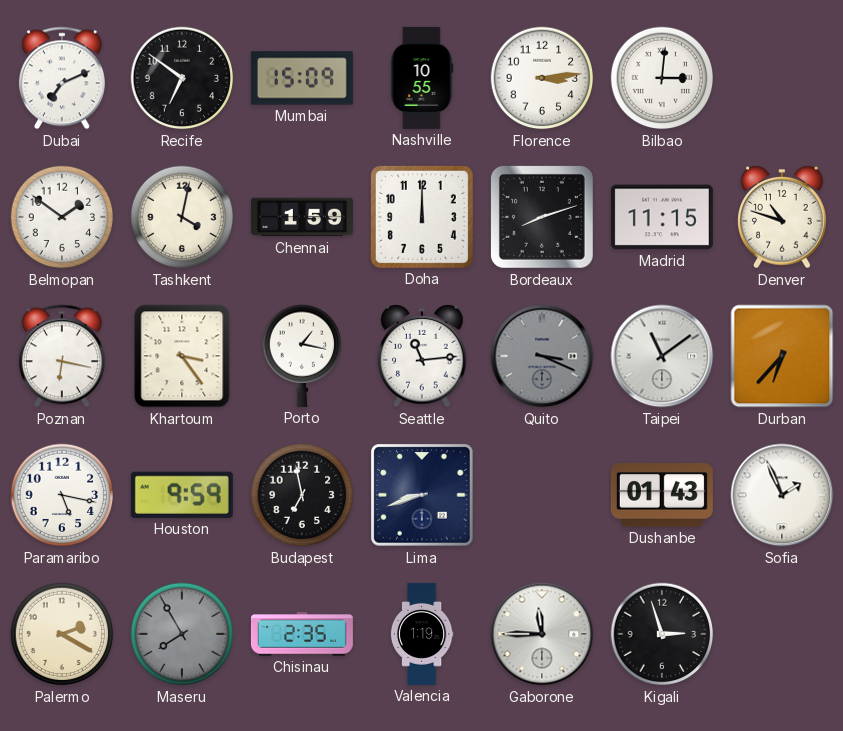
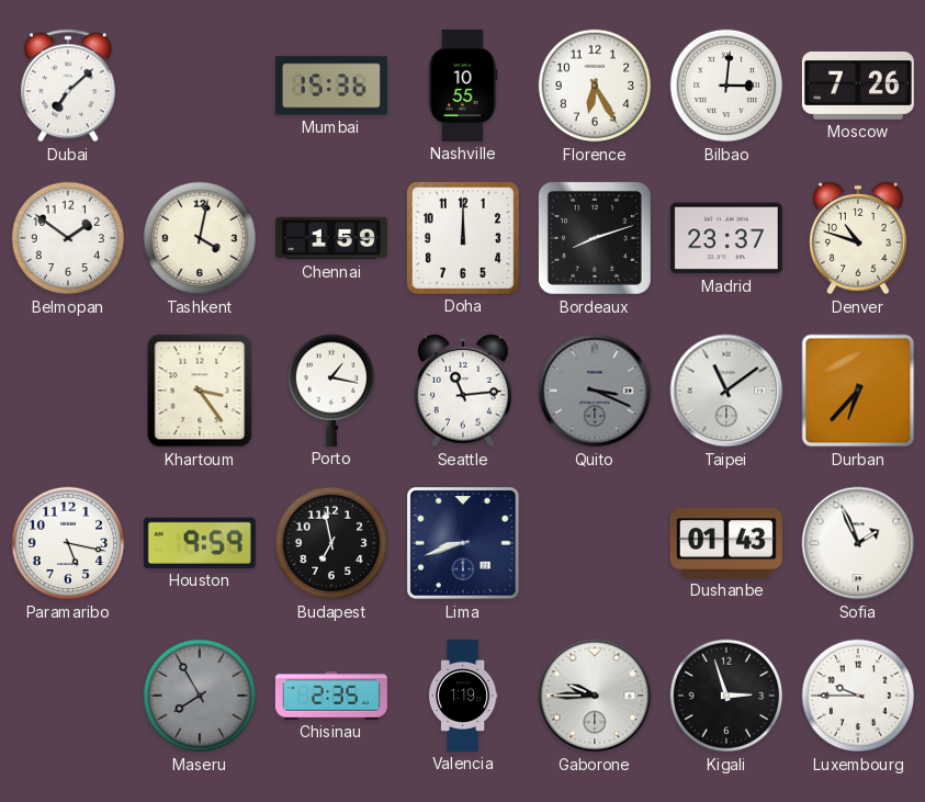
Dubai: 7:11 -> 7:08
Recife: 6:51 -> none
Mumbai: 15:09 -> 15:36
Florence: 3:14 -> 6:25
Moscow: none -> 7:26
Madrid: 11:15 -> 23:37
Poznan: 6:17 -> none
Palermo: 2:20 -> none
Gaborone: 11:45 -> 9:45
Luxembourg: none -> 9:45
